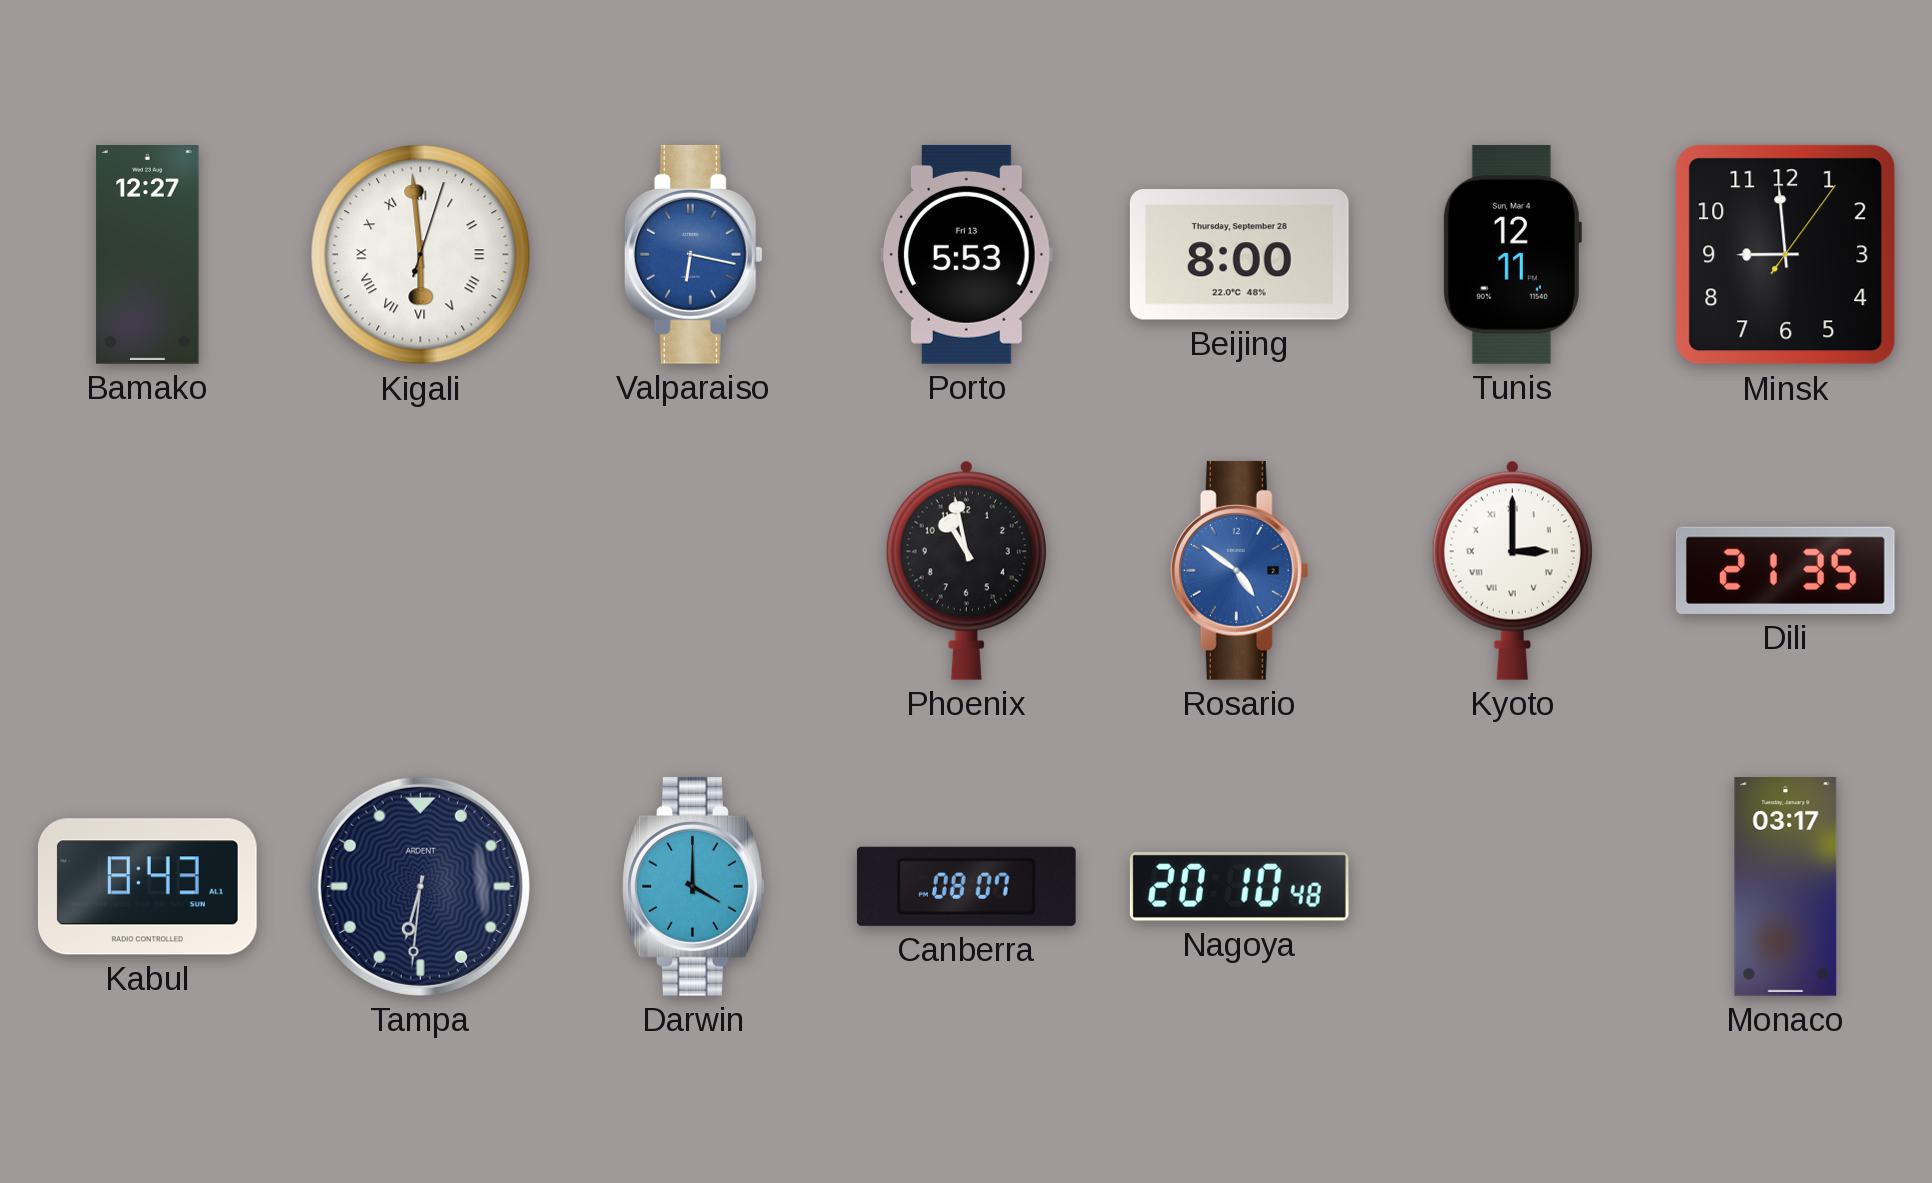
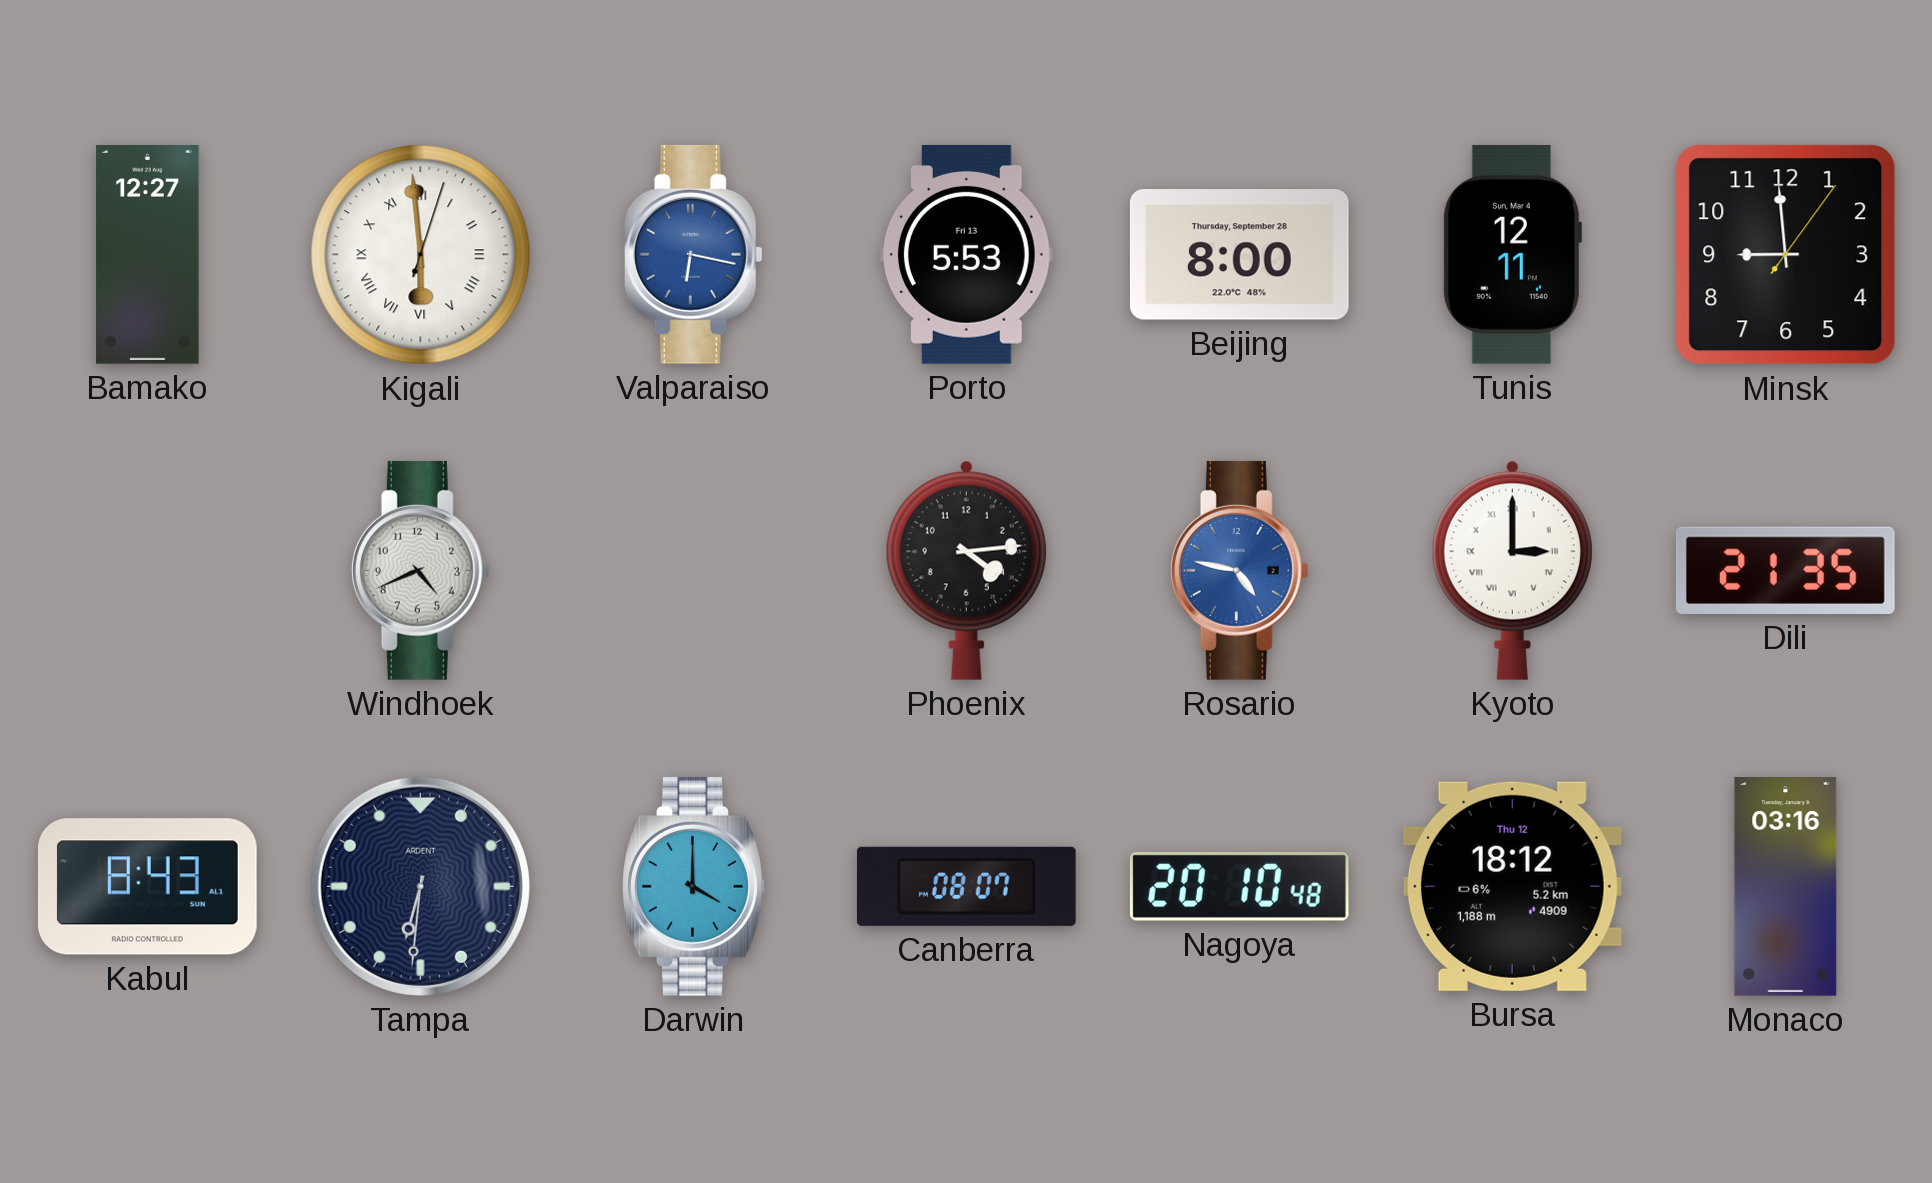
Windhoek: none -> 4:41
Phoenix: 10:58 -> 4:14
Rosario: 4:51 -> 4:47
Bursa: none -> 18:12
Monaco: 03:17 -> 03:16
